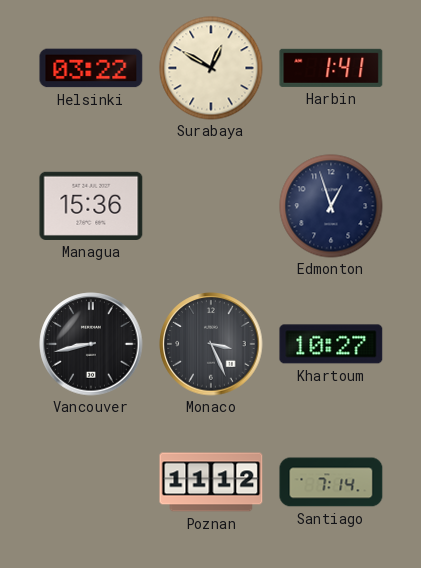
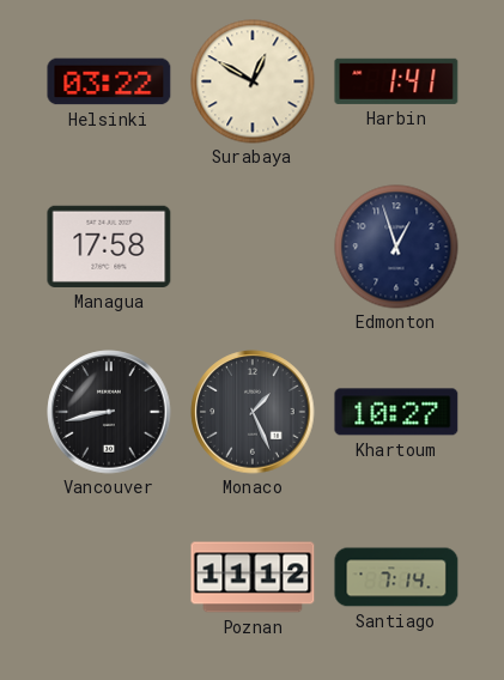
Managua: 15:36 -> 17:58
Monaco: 3:26 -> 1:26
